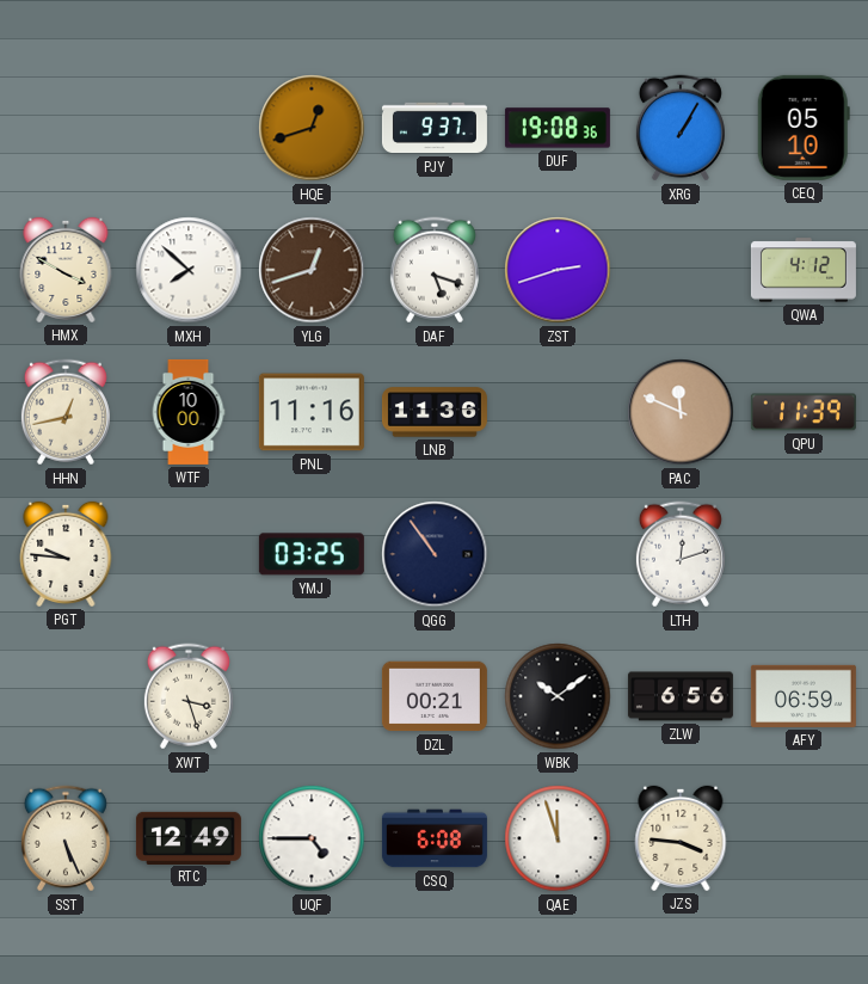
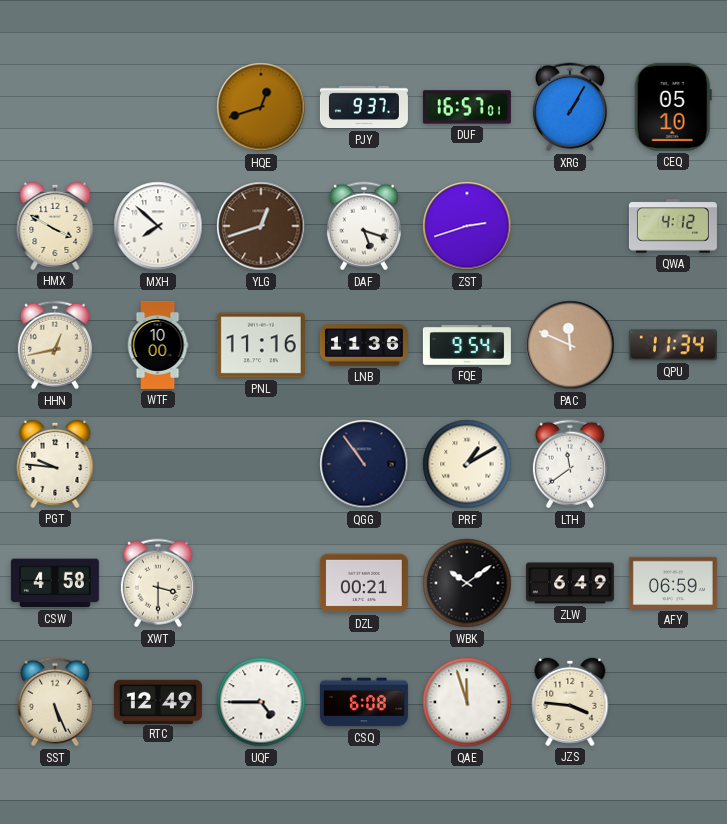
DUF: 19:08 -> 16:57
FQE: none -> 9:54
QPU: 11:39 -> 11:34
YMJ: 03:25 -> none
PRF: none -> 1:10
LTH: 12:12 -> 11:39
CSW: none -> 4:58
XWT: 3:27 -> 3:30
ZLW: 6:56 -> 6:49
